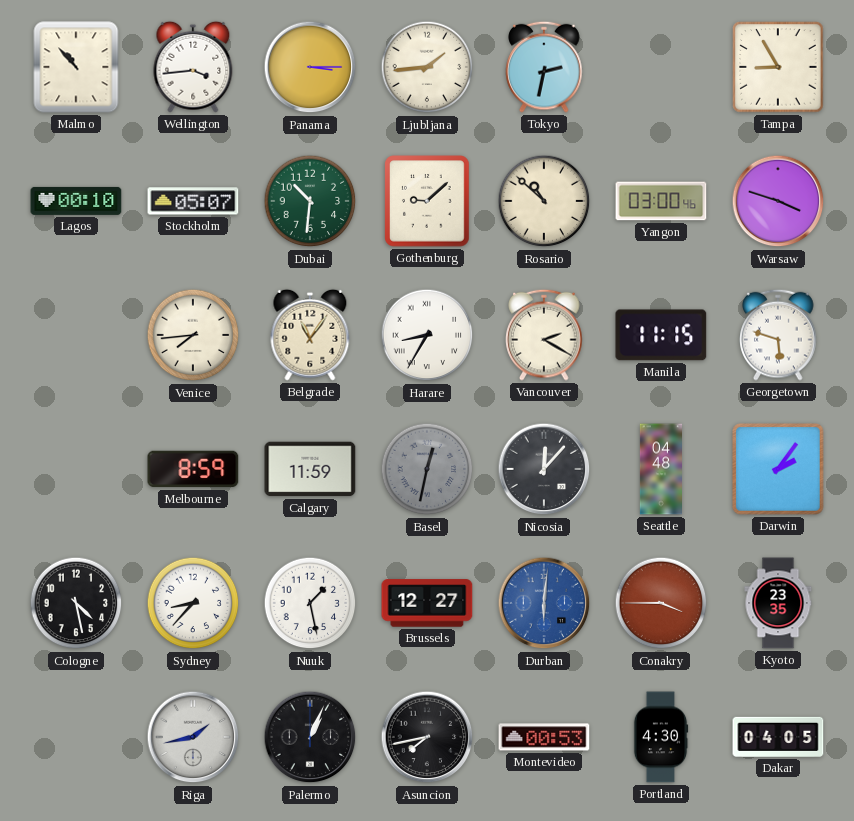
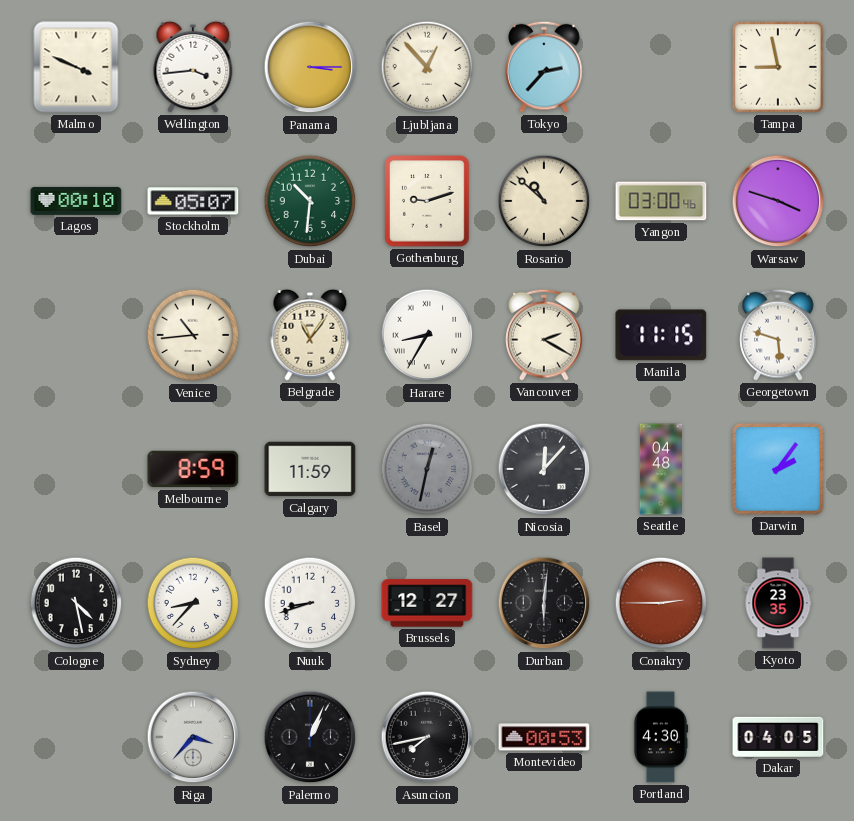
Malmo: 10:53 -> 3:49
Ljubljana: 1:44 -> 12:53
Tokyo: 2:32 -> 2:37
Tampa: 8:55 -> 8:58
Gothenburg: 9:08 -> 9:12
Venice: 7:44 -> 10:44
Nuuk: 1:28 -> 8:42
Durban dial: blue -> black
Conakry: 3:45 -> 2:45
Riga: 1:43 -> 3:37
